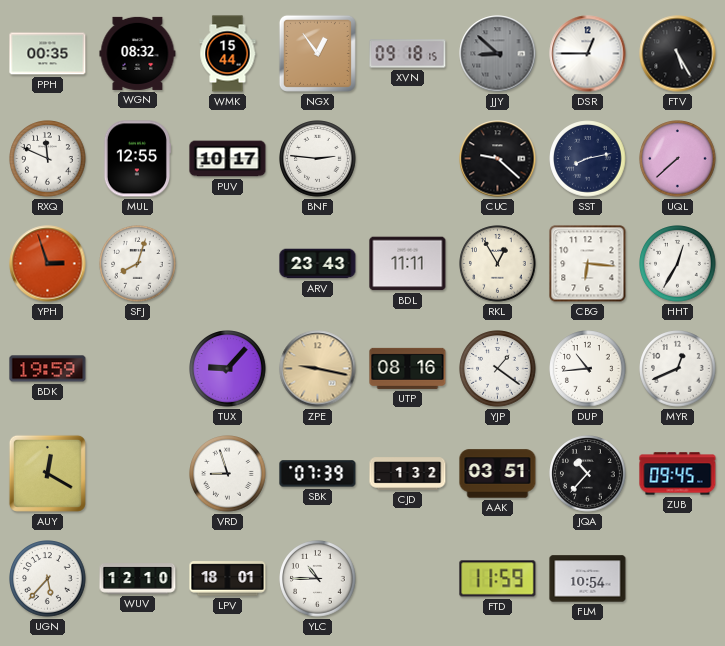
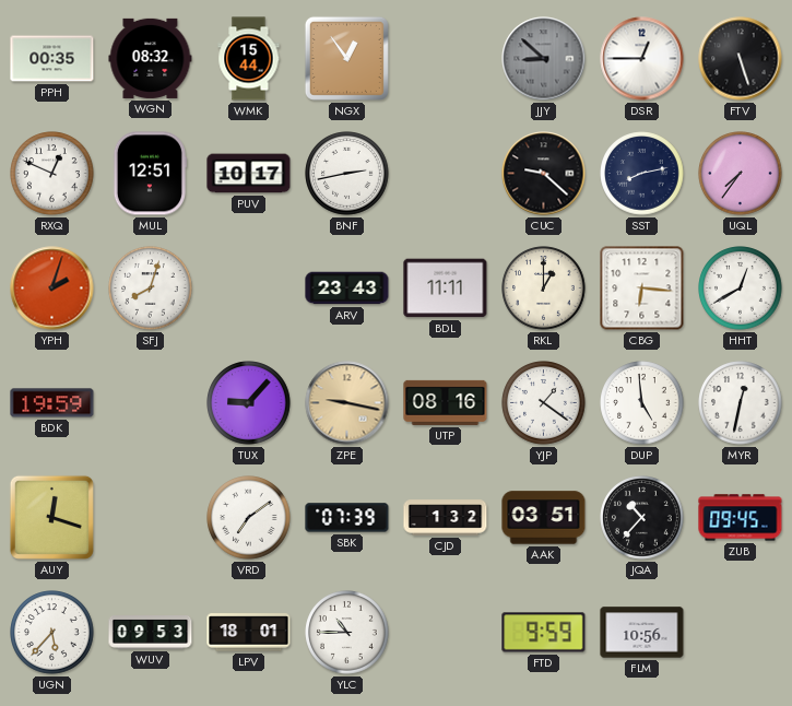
XVN: 09:18 -> none
FTV: 5:25 -> 5:27
RXQ: 11:49 -> 12:49
MUL: 12:55 -> 12:51
BNF: 2:46 -> 2:43
UQL: 7:38 -> 7:36
YPH: 2:57 -> 2:03
RKL: 12:55 -> 1:00
HHT: 12:35 -> 12:40
DUP: 10:44 -> 4:59
MYR: 12:41 -> 12:32
AUY: 12:20 -> 12:18
VRD: 8:57 -> 7:09
WUV: 12:10 -> 09:53
FTD: 11:59 -> 9:59
FLM: 10:54 -> 10:56
